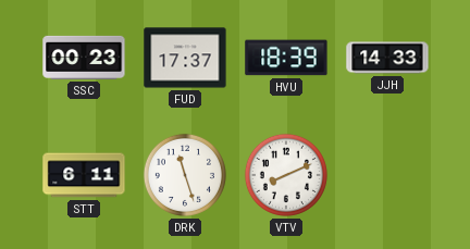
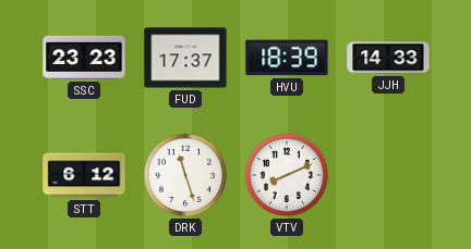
SSC: 00:23 -> 23:23
STT: 6:11 -> 6:12
